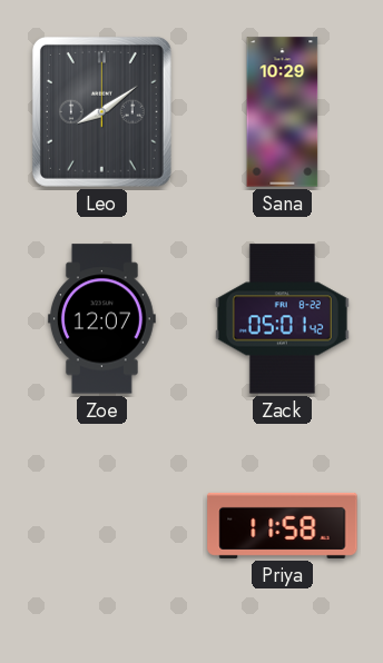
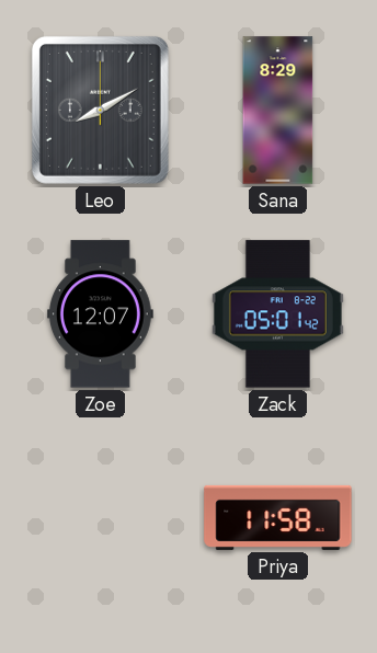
Leo: 8:09 -> 8:10
Sana: 10:29 -> 8:29
